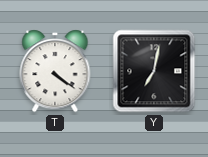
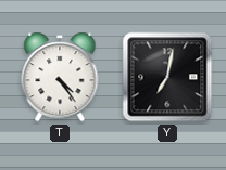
T: 4:21 -> 4:24
